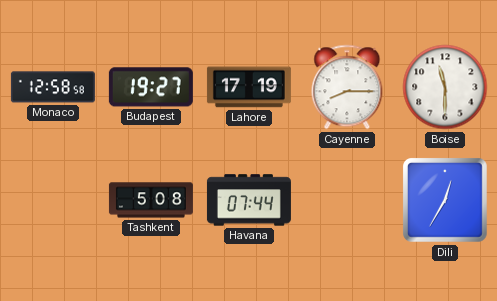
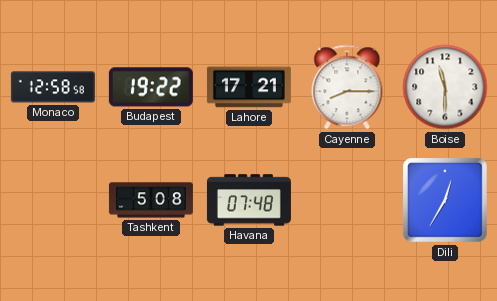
Budapest: 19:27 -> 19:22
Lahore: 17:19 -> 17:21
Havana: 07:44 -> 07:48
